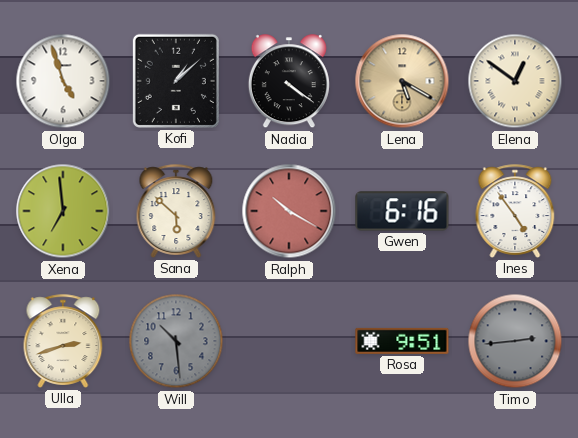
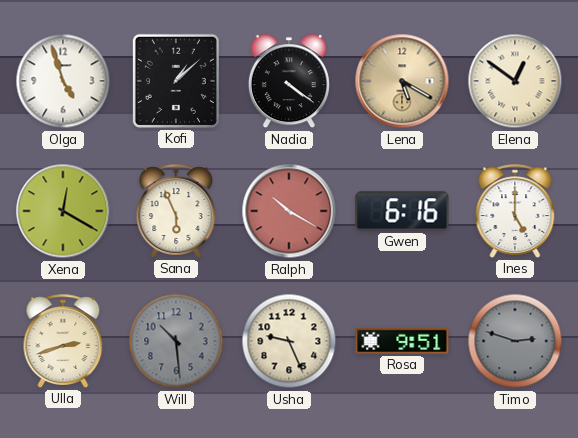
Xena: 6:59 -> 12:20
Sana: 5:52 -> 5:56
Ines: 4:54 -> 5:00
Usha: none -> 9:26
Timo: 2:44 -> 2:48
